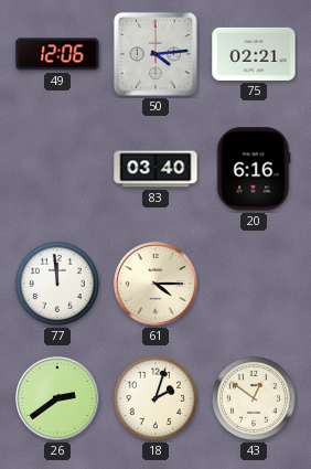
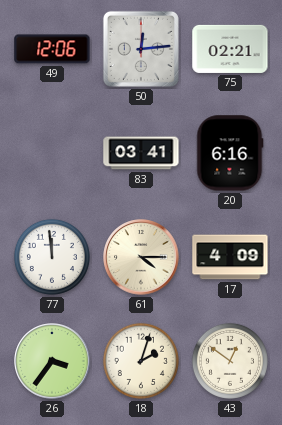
50: 4:14 -> 12:14
83: 03:40 -> 03:41
17: none -> 4:09
26: 2:39 -> 3:36
